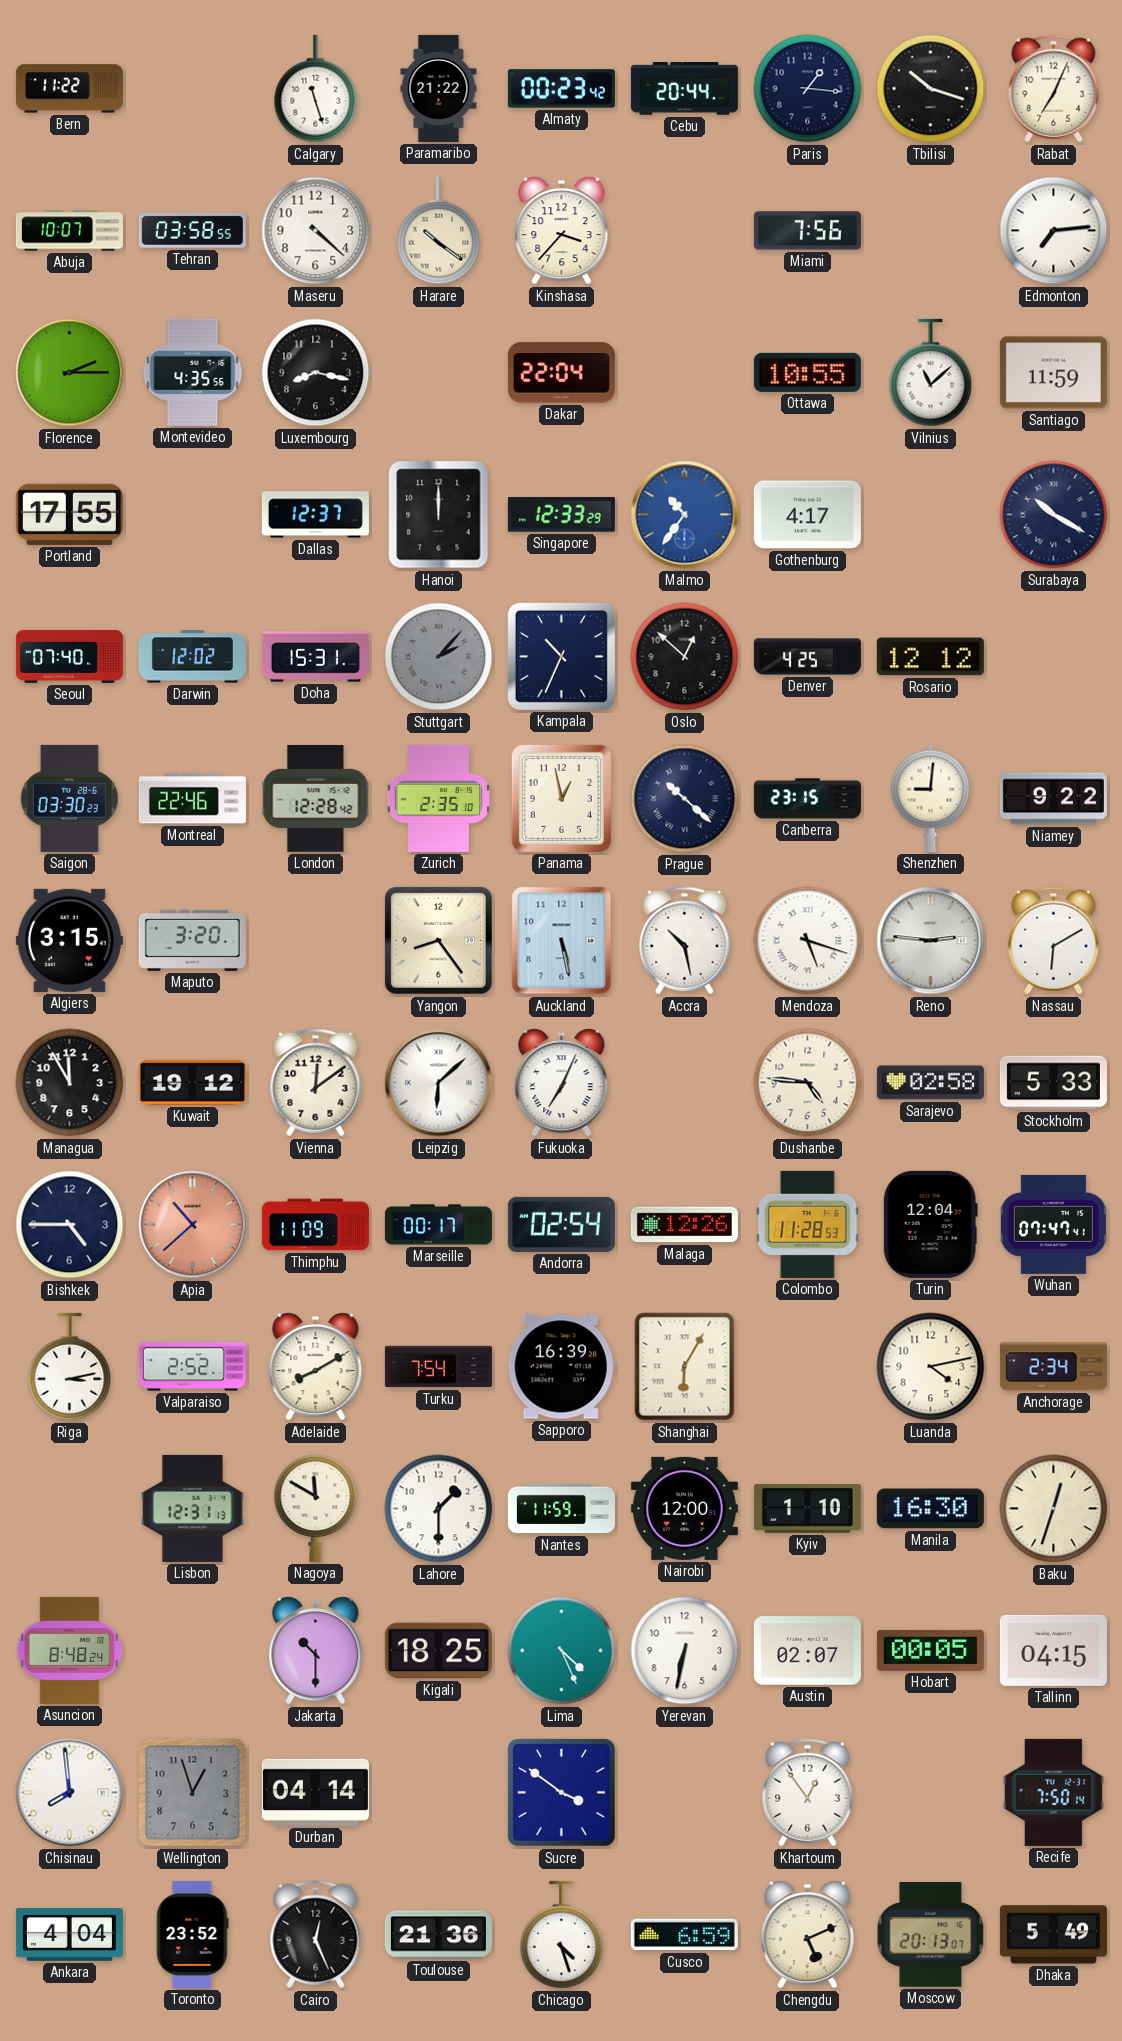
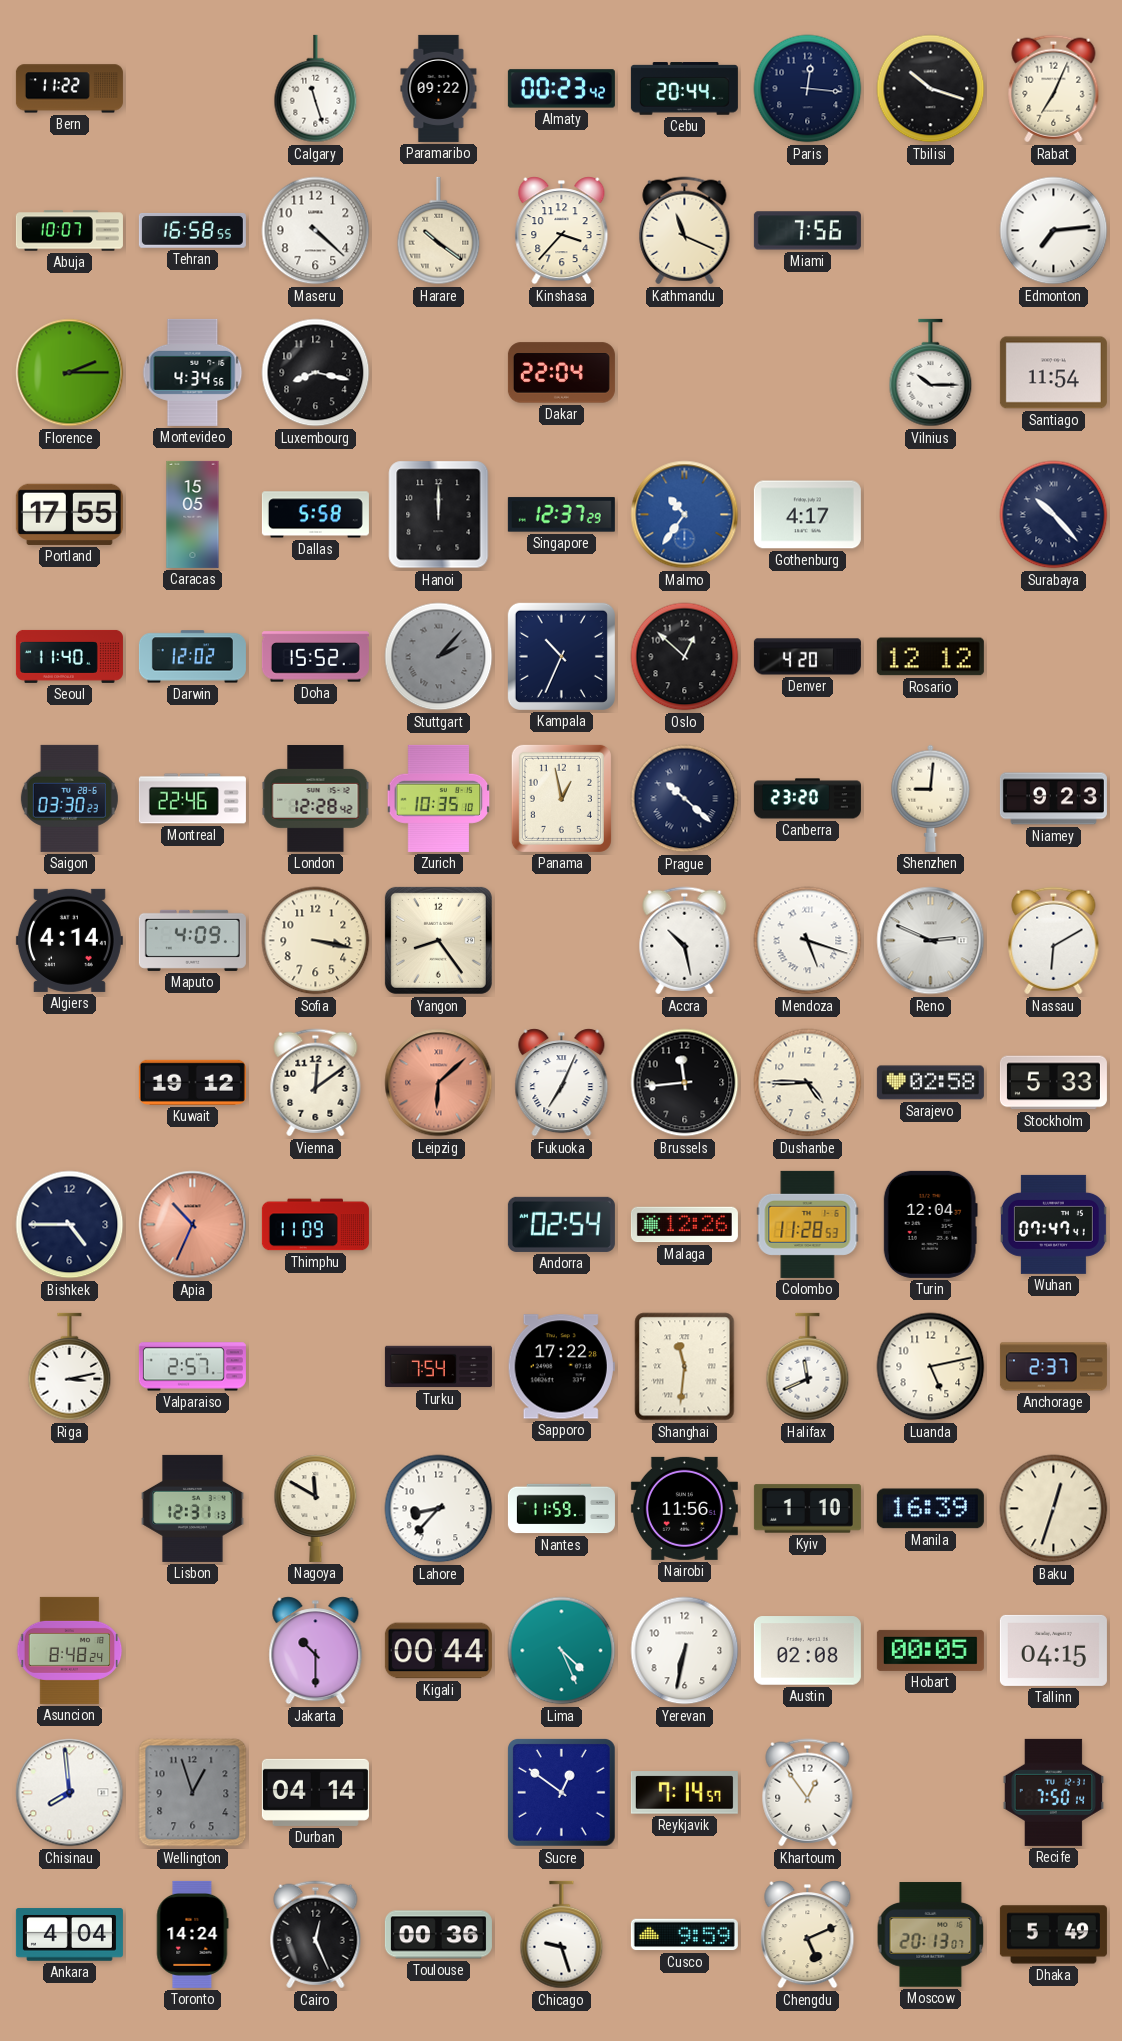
Paramaribo: 21:22 -> 09:22
Paris: 1:16 -> 12:16
Tehran: 03:58 -> 16:58
Kathmandu: none -> 11:19
Montevideo: 4:35 -> 4:34
Ottawa: 10:55 -> none
Vilnius: 11:08 -> 10:15
Santiago: 11:59 -> 11:54
Caracas: none -> 15:05
Dallas: 12:37 -> 5:58
Singapore: 12:33 -> 12:37
Surabaya: 10:20 -> 10:23
Seoul: 07:40 -> 11:40
Doha: 15:31 -> 15:52
Denver: 4:25 -> 4:20
Zurich: 2:35 -> 10:35
Canberra: 23:15 -> 23:20
Niamey: 9:22 -> 9:23
Algiers: 3:15 -> 4:14
Maputo: 3:20 -> 4:09
Sofia: none -> 3:17
Auckland: 5:28 -> none
Reno: 2:46 -> 2:49
Managua: 11:55 -> none
Leipzig dial: white -> salmon
Brussels: none -> 11:44
Dushanbe: 4:46 -> 4:45
Apia: 10:38 -> 10:34
Marseille: 00:17 -> none
Valparaiso: 2:52 -> 2:57
Adelaide: 8:10 -> none
Sapporo: 16:39 -> 17:22
Shanghai: 6:05 -> 11:31
Halifax: none -> 11:41
Luanda: 4:13 -> 5:13
Anchorage: 2:34 -> 2:37
Lahore: 1:30 -> 8:37
Nairobi: 12:00 -> 11:56
Manila: 16:30 -> 16:39
Kigali: 18:25 -> 00:44
Austin: 02:07 -> 02:08
Sucre: 3:51 -> 12:51
Reykjavik: none -> 7:14
Toronto: 23:52 -> 14:24
Toulouse: 21:36 -> 00:36
Chicago: 4:27 -> 9:27
Cusco: 6:59 -> 9:59
